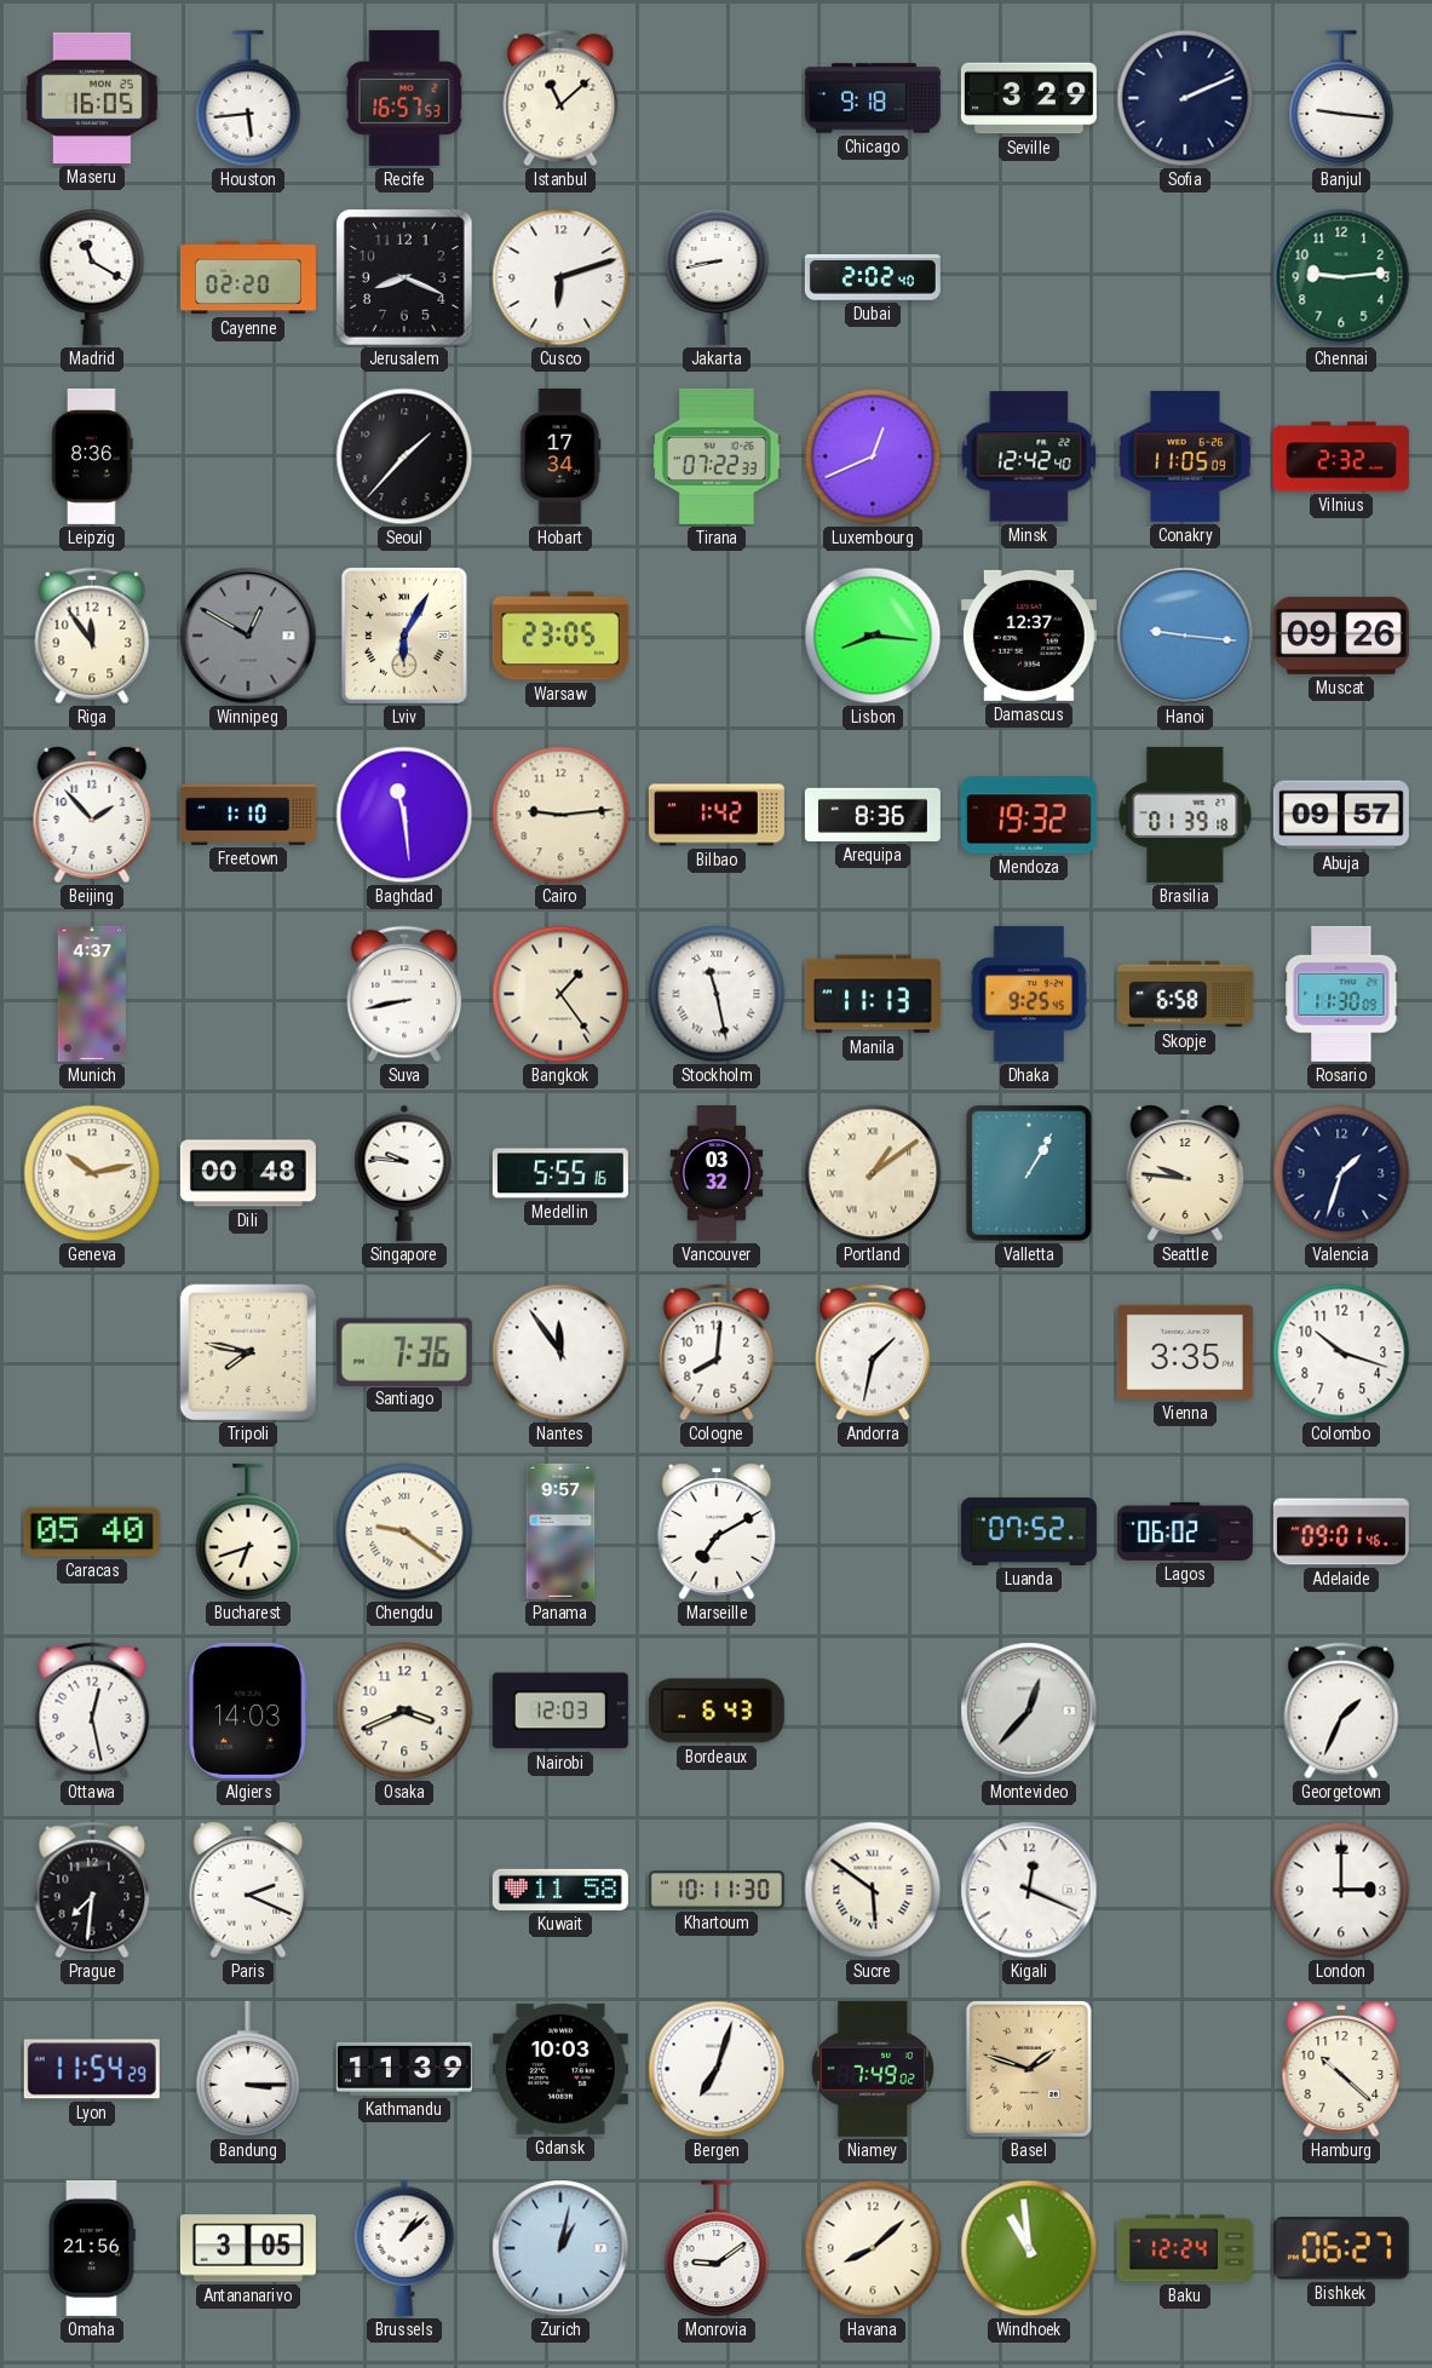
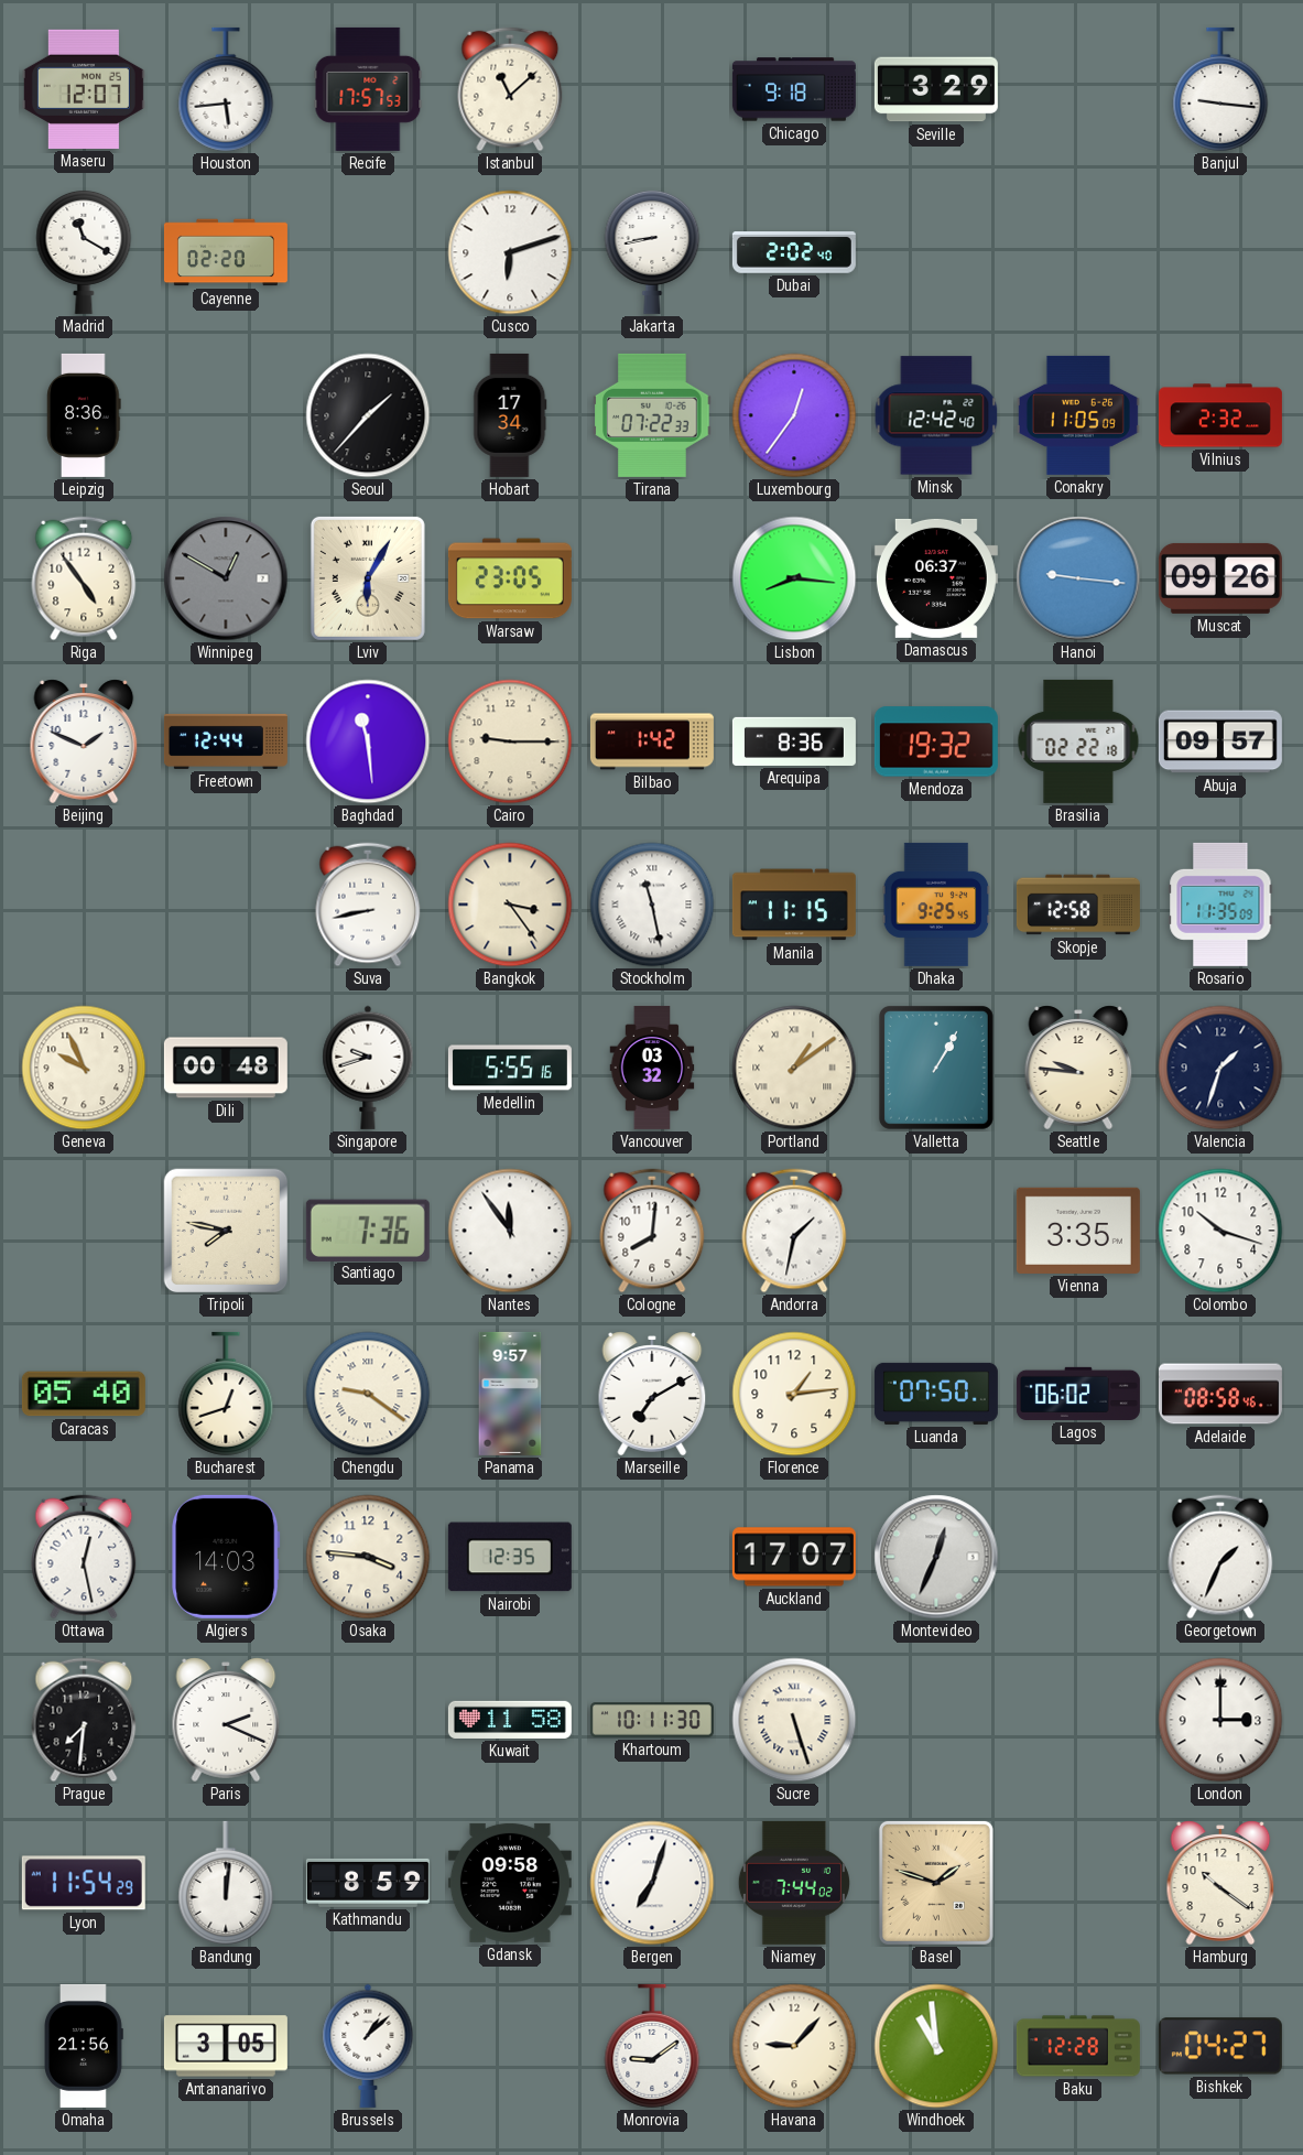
Maseru: 16:05 -> 12:07
Recife: 16:57 -> 17:57
Sofia: 2:11 -> none
Jerusalem: 8:19 -> none
Chennai: 9:14 -> none
Luxembourg: 12:41 -> 12:36
Riga: 11:54 -> 4:54
Damascus: 12:37 -> 06:37
Beijing: 1:53 -> 1:49
Freetown: 1:10 -> 12:44
Cairo: 9:14 -> 9:15
Brasilia: 01:39 -> 02:22
Munich: 4:37 -> none
Bangkok: 1:24 -> 3:24
Manila: 11:13 -> 11:15
Skopje: 6:58 -> 12:58
Rosario: 11:30 -> 11:35
Geneva: 10:13 -> 9:56
Singapore: 9:46 -> 9:42
Bucharest: 6:42 -> 12:42
Florence: none -> 1:14
Luanda: 07:52 -> 07:50
Adelaide: 09:01 -> 08:58
Osaka: 3:41 -> 3:46
Nairobi: 12:03 -> 12:35
Bordeaux: 6:43 -> none
Auckland: none -> 17:07
Montevideo: 12:37 -> 12:34
Sucre: 5:51 -> 5:27
Kigali: 12:19 -> none
Bandung: 3:15 -> 12:01
Kathmandu: 11:39 -> 8:59
Gdansk: 10:03 -> 09:58
Niamey: 7:49 -> 7:44
Hamburg: 10:22 -> 10:21
Zurich: 1:02 -> none
Havana: 8:08 -> 9:07
Baku: 12:24 -> 12:28
Bishkek: 06:27 -> 04:27
